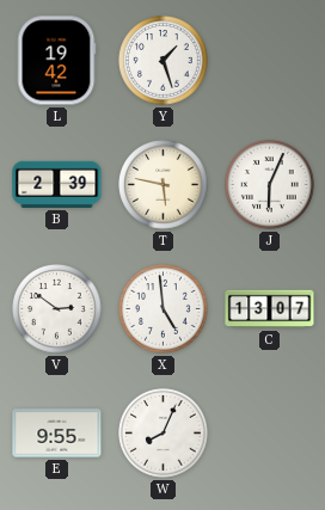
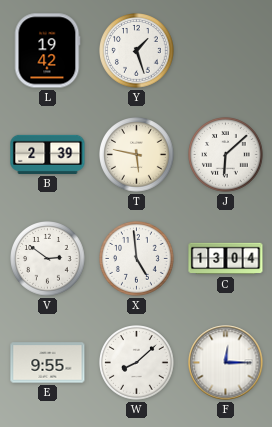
J: 6:04 -> 6:08
C: 13:07 -> 13:04
W: 8:04 -> 8:08
F: none -> 12:15
